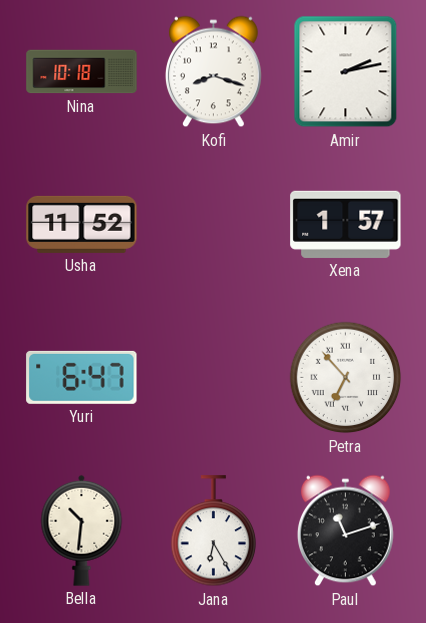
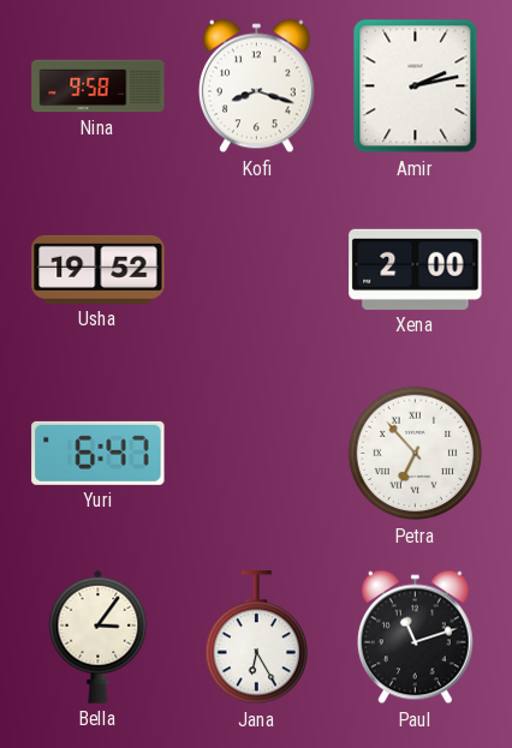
Nina: 10:18 -> 9:58
Usha: 11:52 -> 19:52
Xena: 1:57 -> 2:00
Bella: 10:31 -> 3:06
